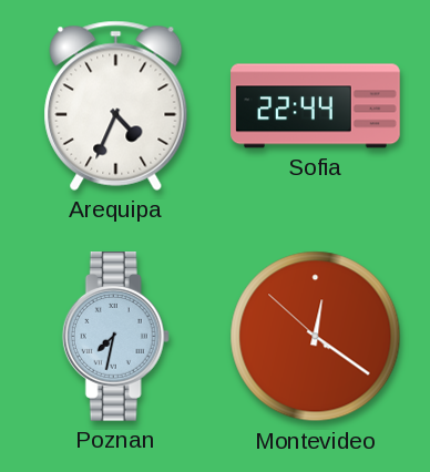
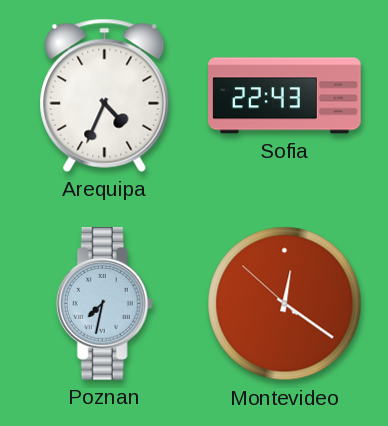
Sofia: 22:44 -> 22:43
